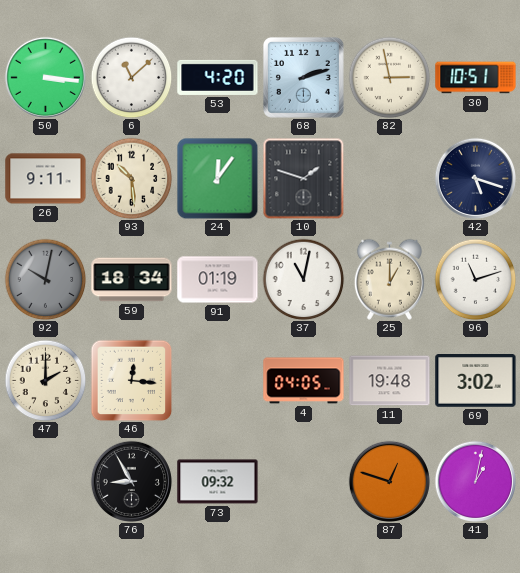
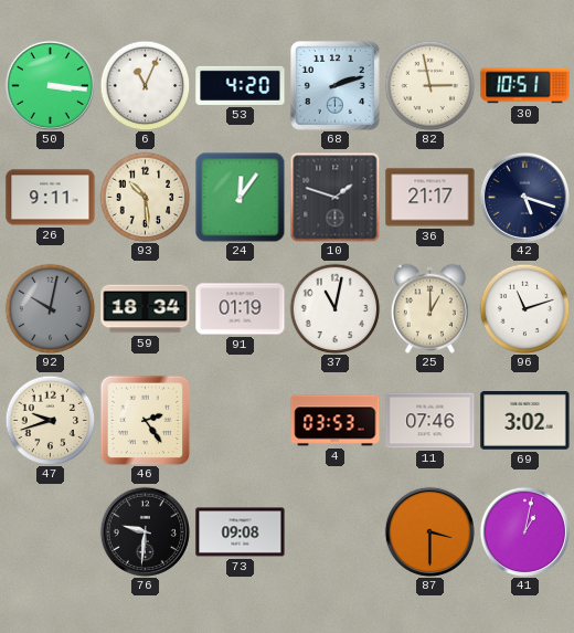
6: 11:08 -> 11:04
36: none -> 21:17
47: 2:00 -> 9:42
46: 12:16 -> 2:24
4: 04:05 -> 03:53
11: 19:48 -> 07:46
76: 8:55 -> 9:31
73: 09:32 -> 09:08
87: 12:48 -> 3:30
